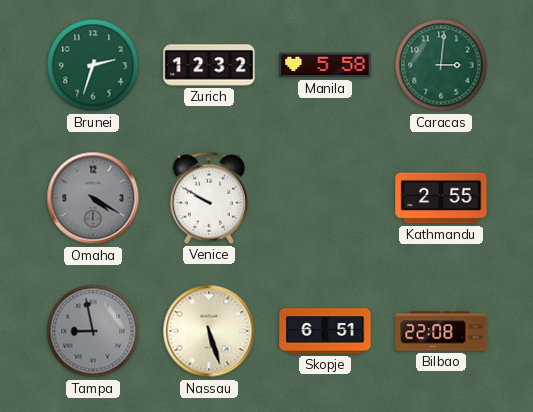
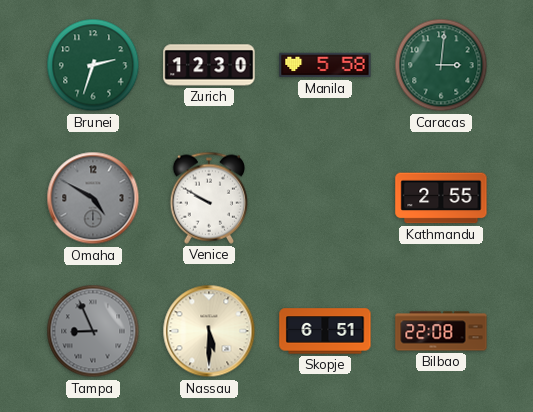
Zurich: 12:32 -> 12:30
Omaha: 4:20 -> 4:50
Tampa: 8:58 -> 8:56
Nassau: 5:27 -> 5:30
